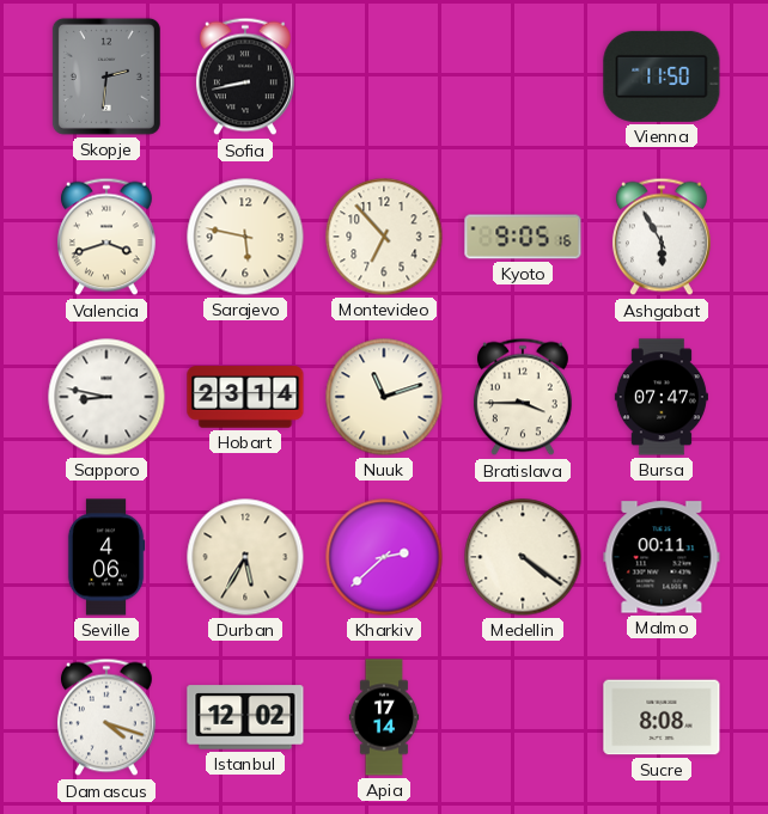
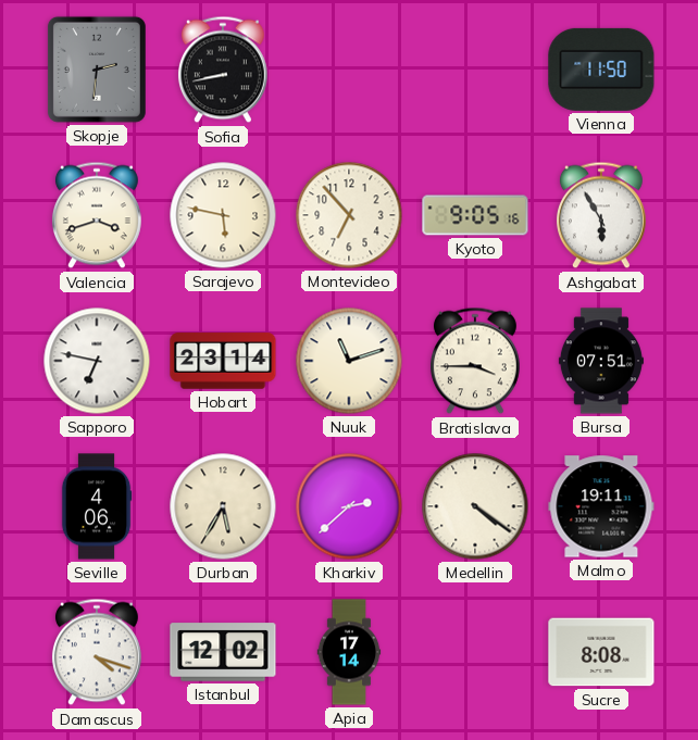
Sapporo: 8:47 -> 6:47
Bursa: 07:47 -> 07:51
Malmo: 00:11 -> 19:11
